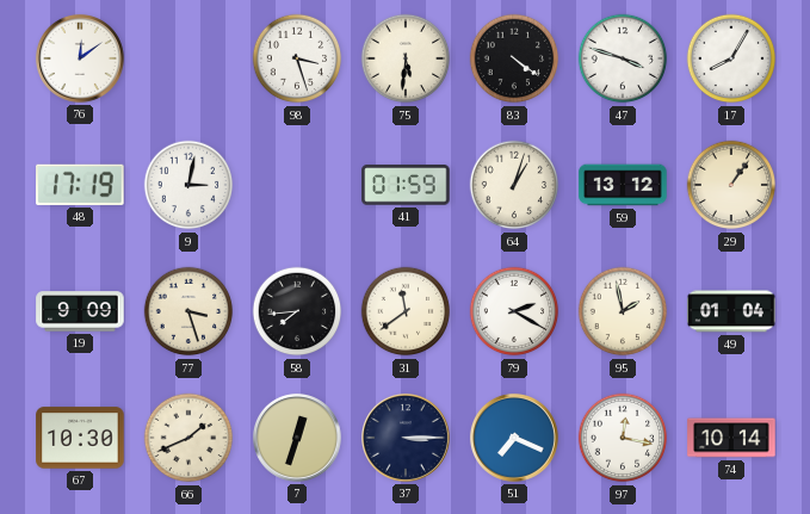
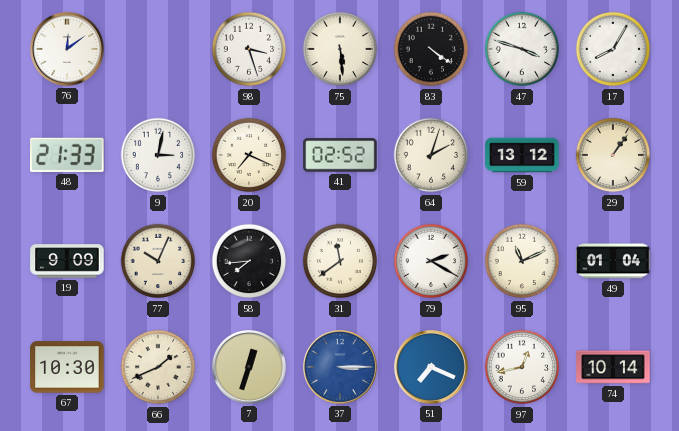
75: 5:31 -> 5:29
48: 17:19 -> 21:33
20: none -> 7:19
41: 01:59 -> 02:52
64: 1:03 -> 2:03
77: 3:27 -> 10:04
95: 1:58 -> 11:11
37 dial: navy -> blue
97: 12:17 -> 12:43
